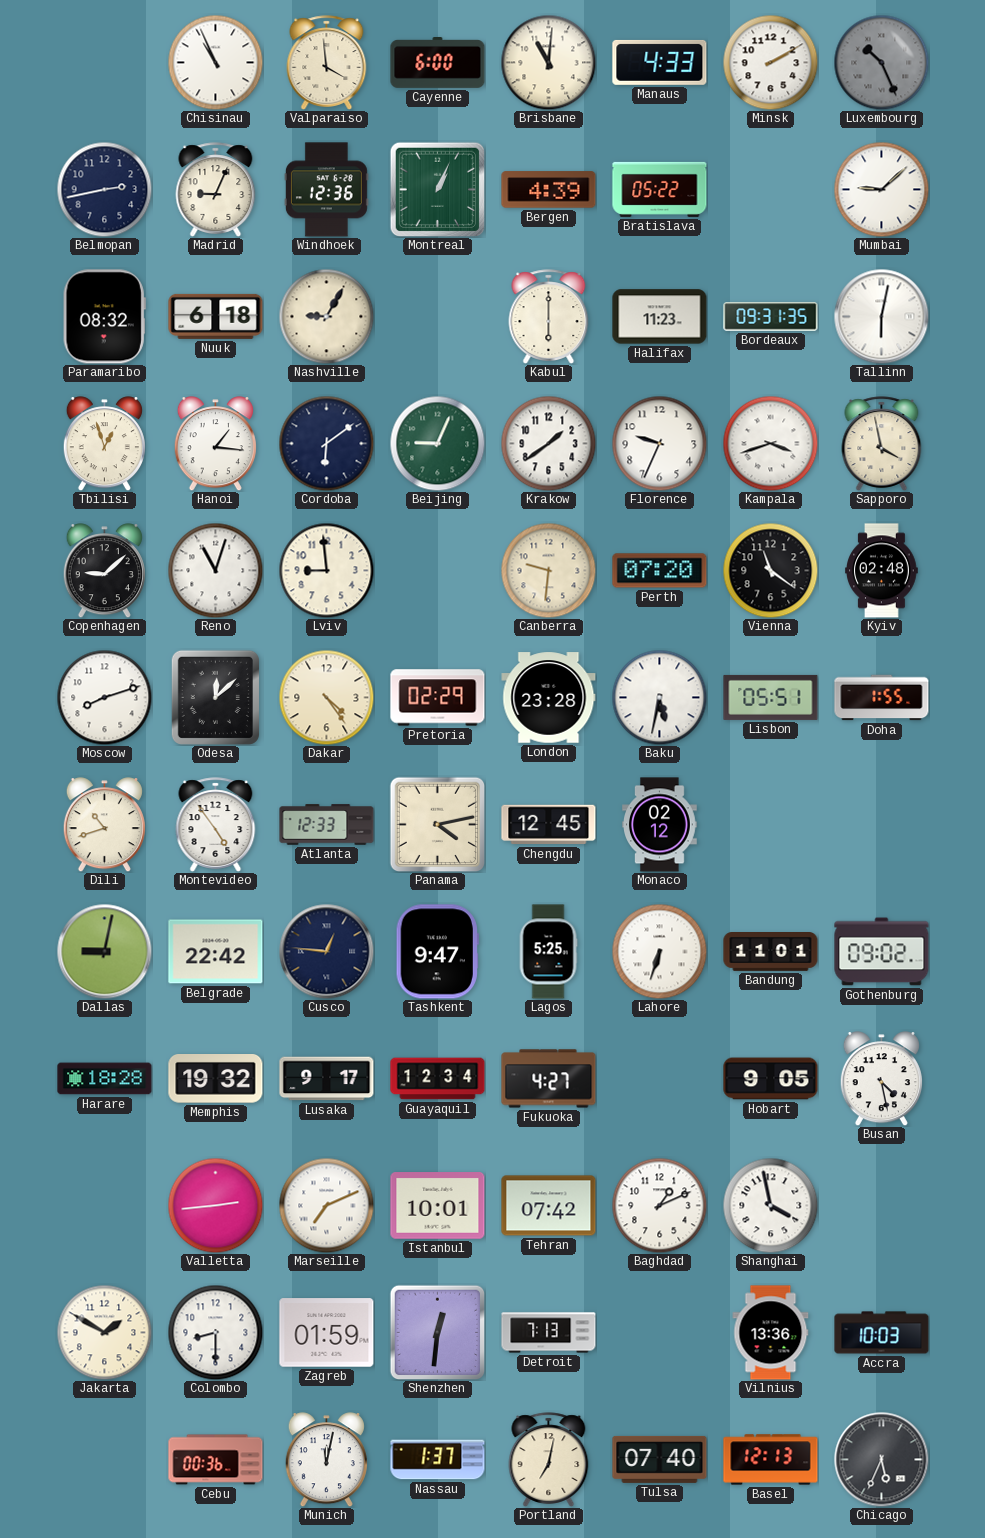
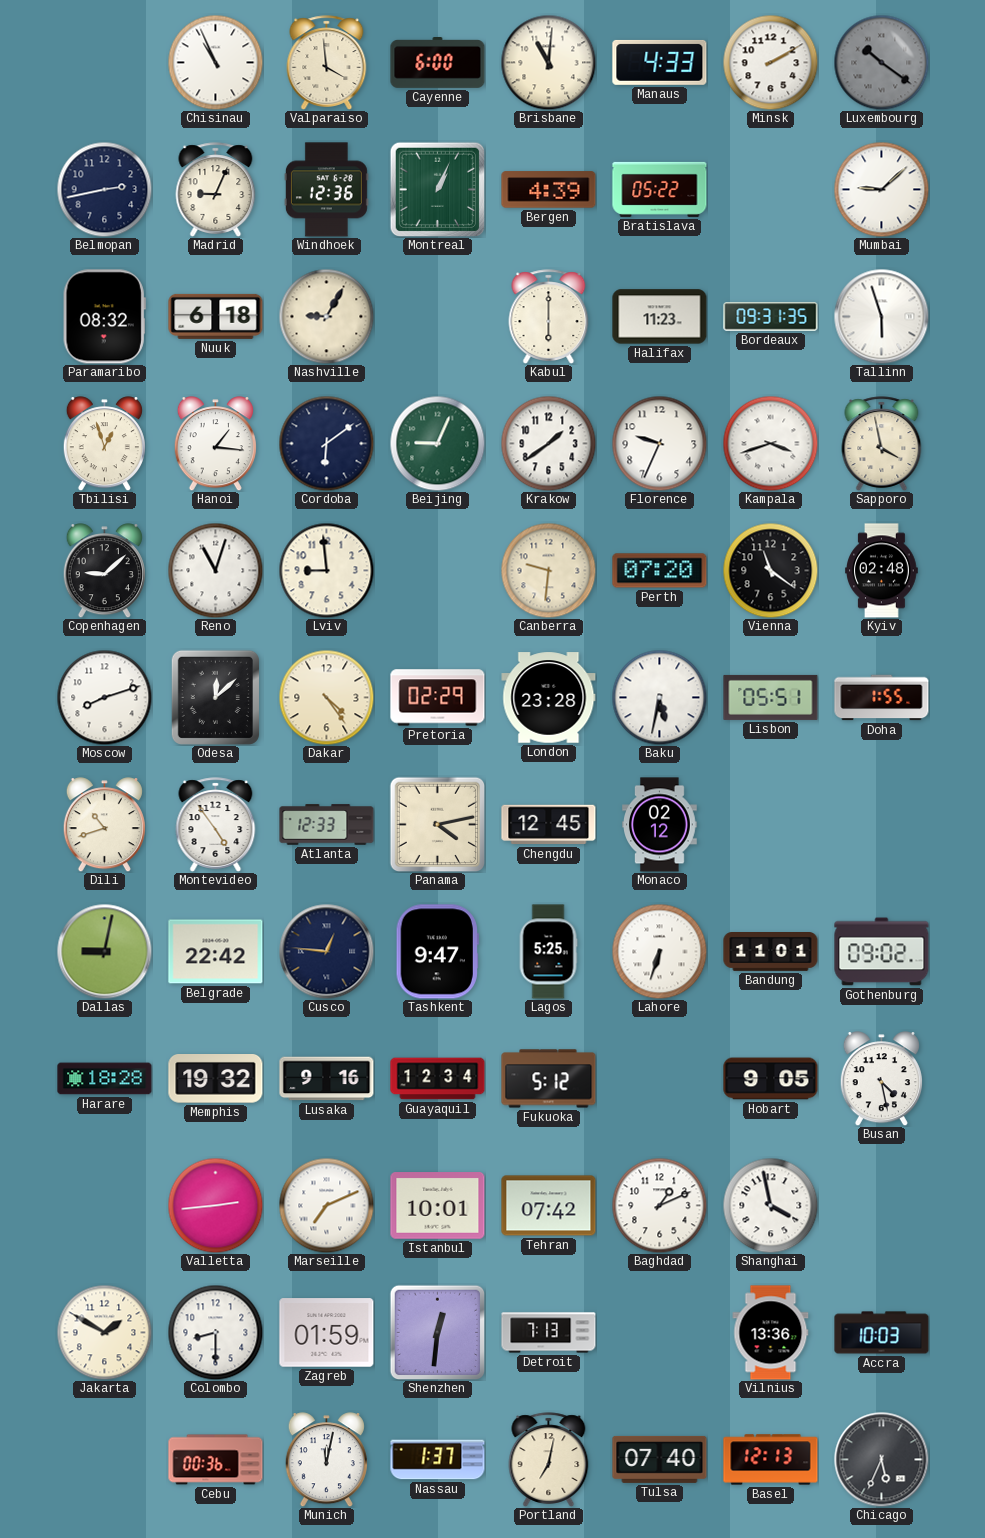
Luxembourg: 10:26 -> 10:21
Tallinn: 6:02 -> 5:57
Lusaka: 9:17 -> 9:16
Fukuoka: 4:27 -> 5:12
